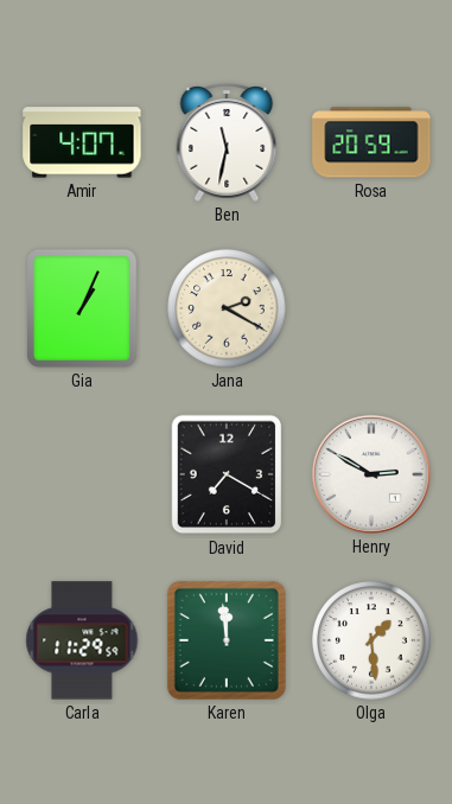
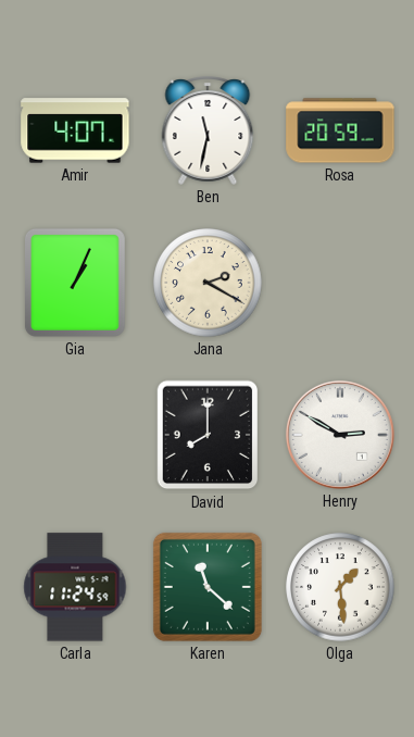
David: 7:20 -> 8:00
Carla: 11:29 -> 11:24
Karen: 11:59 -> 11:22
